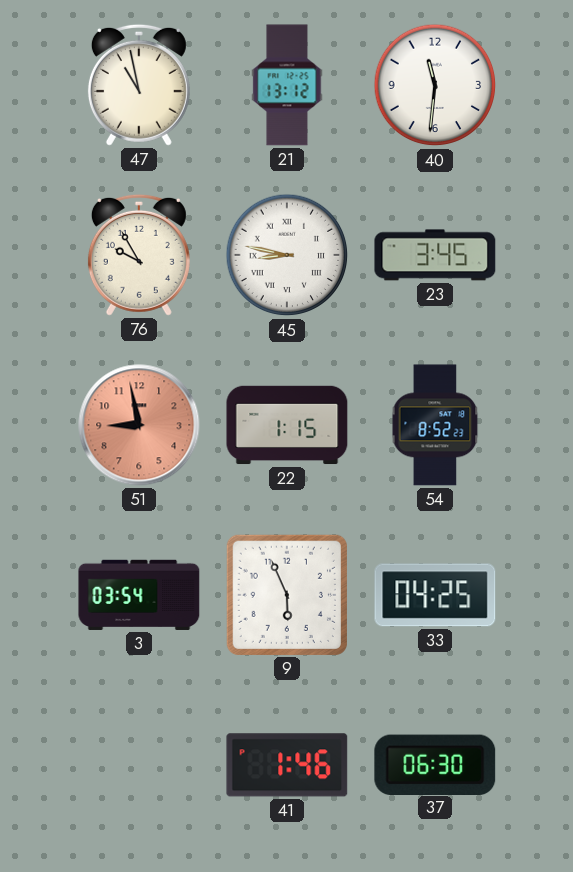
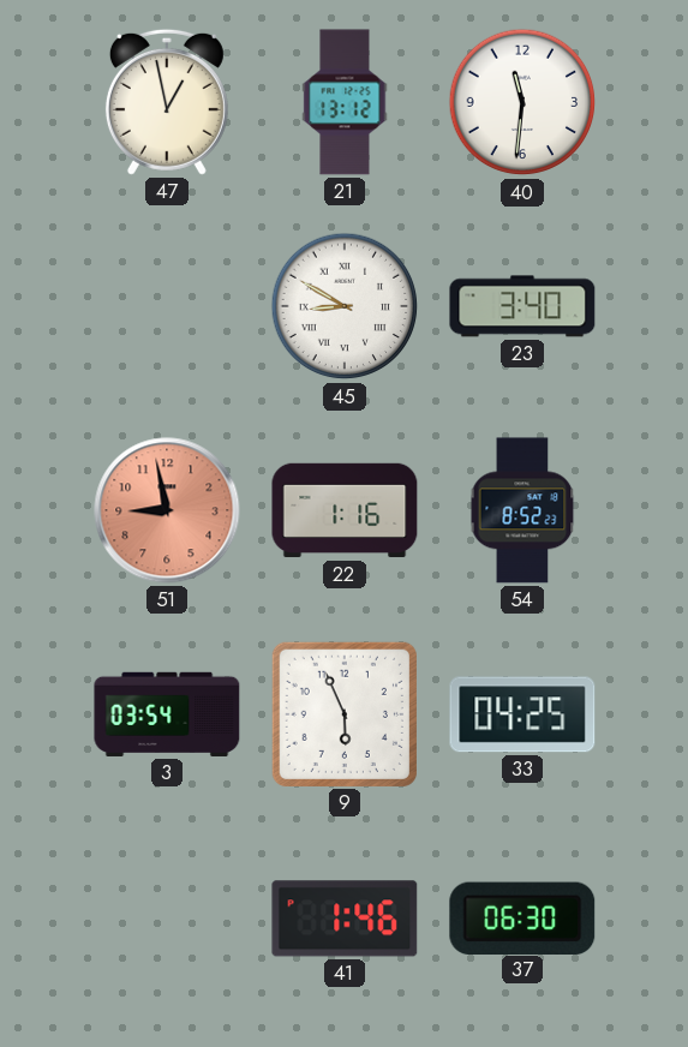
47: 10:58 -> 12:58
76: 9:55 -> none
45: 8:47 -> 8:50
23: 3:45 -> 3:40
22: 1:15 -> 1:16
